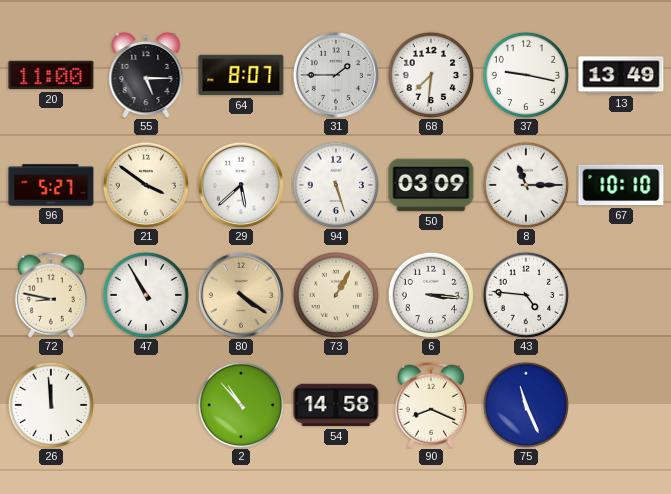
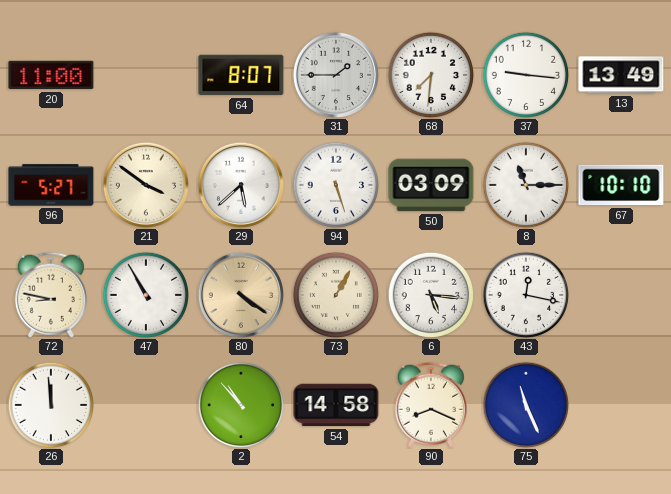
55: 5:15 -> none
37: 9:17 -> 9:16
6: 3:16 -> 5:16
43: 4:46 -> 12:17
